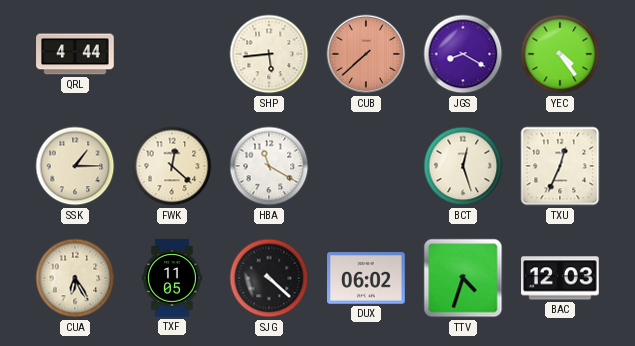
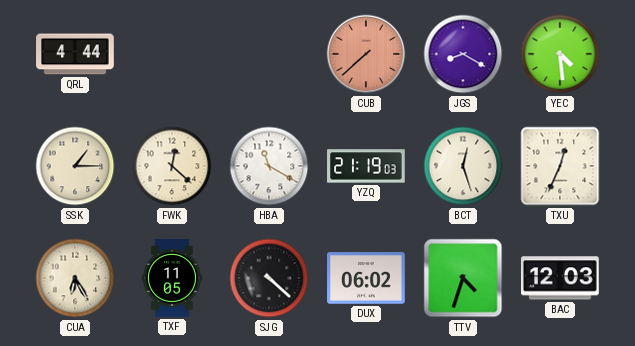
SHP: 5:44 -> none
YEC: 4:24 -> 4:29
YZQ: none -> 21:19
